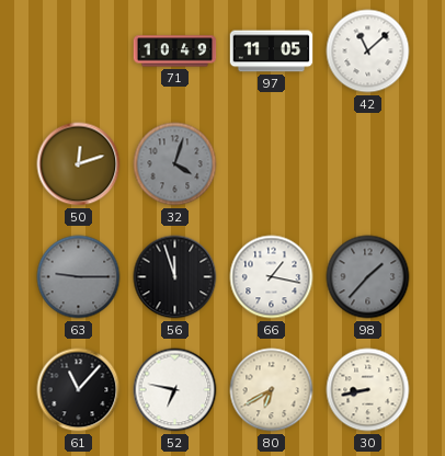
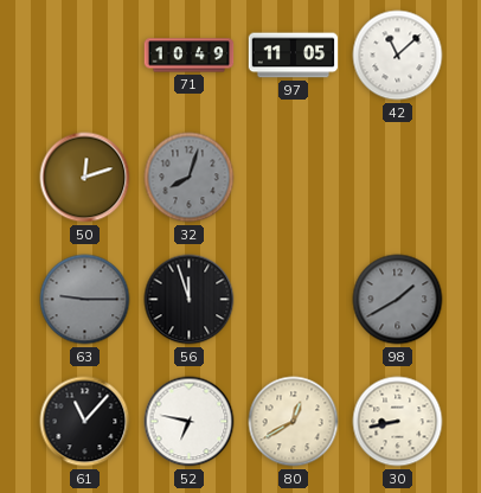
32: 4:03 -> 8:03
66: 1:17 -> none
98: 1:37 -> 1:40
80: 6:40 -> 12:40
